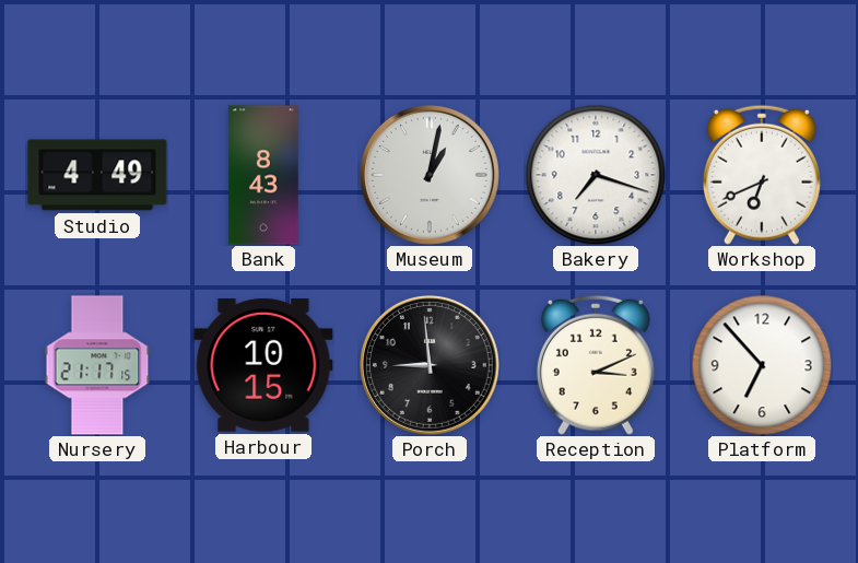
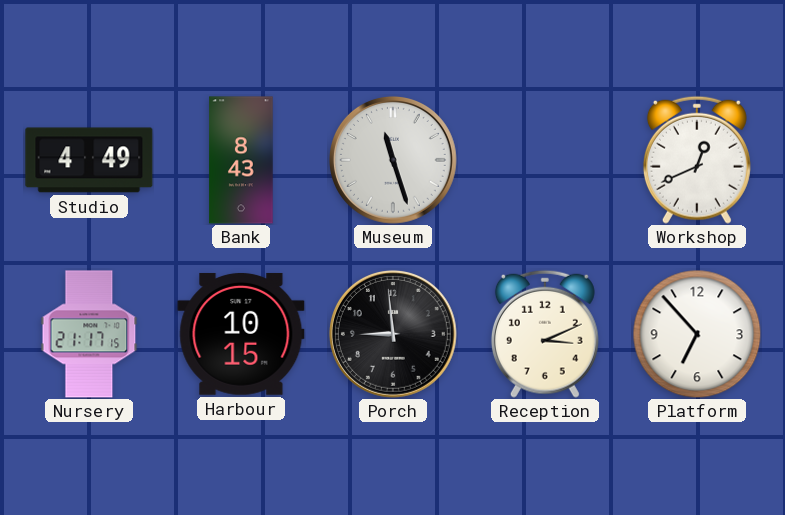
Museum: 1:02 -> 11:27
Bakery: 7:18 -> none
Workshop: 6:41 -> 12:41
